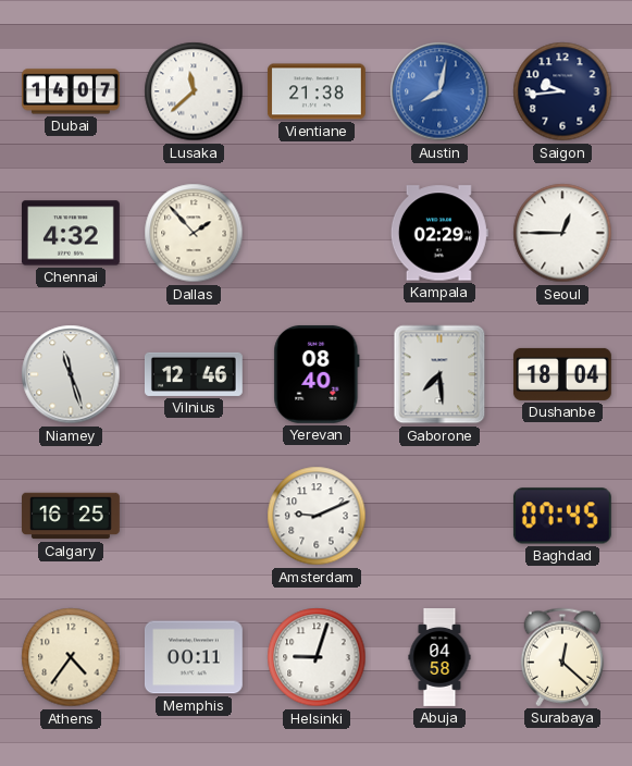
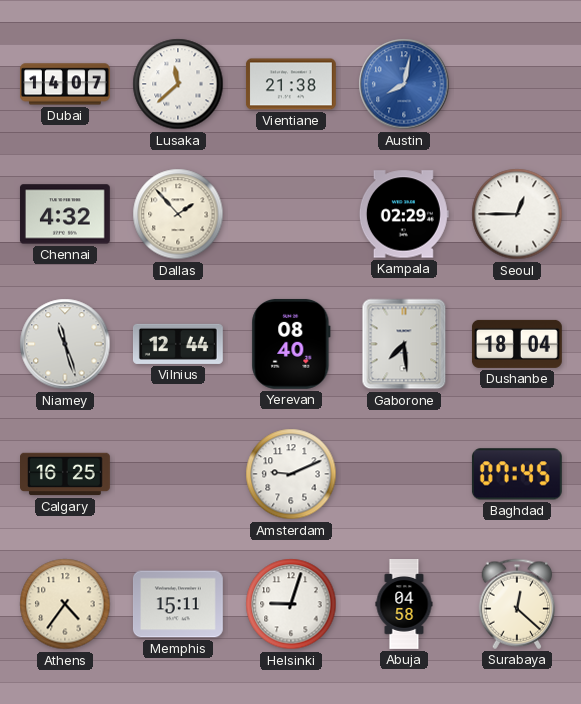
Saigon: 9:44 -> none
Vilnius: 12:46 -> 12:44
Memphis: 00:11 -> 15:11
